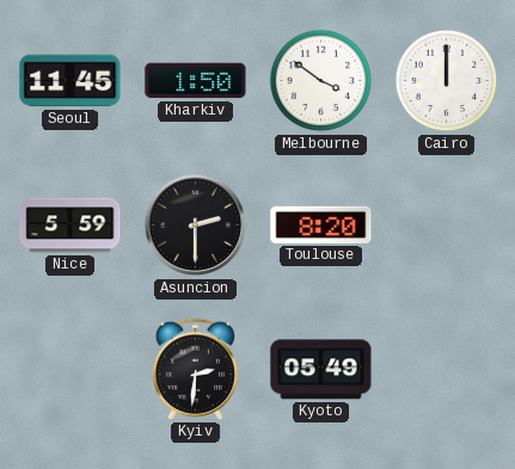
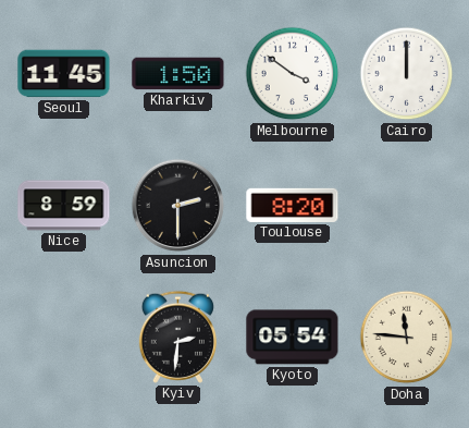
Nice: 5:59 -> 8:59
Kyoto: 05:49 -> 05:54
Doha: none -> 11:46
